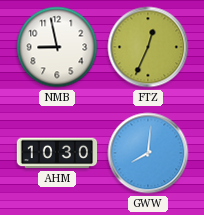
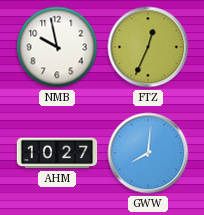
NMB: 8:58 -> 9:58
AHM: 10:30 -> 10:27
